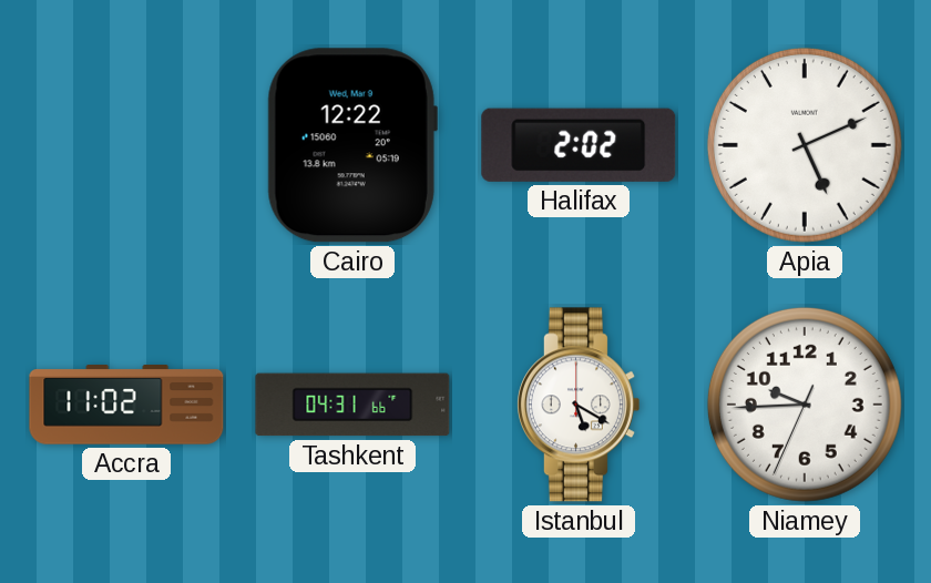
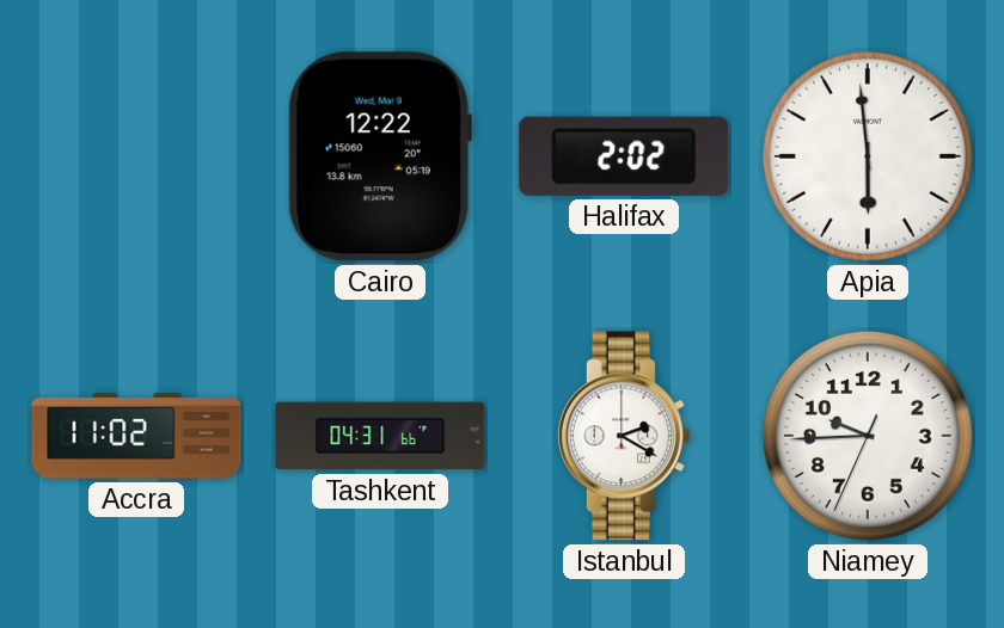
Apia: 5:11 -> 5:59
Istanbul: 5:20 -> 2:20
